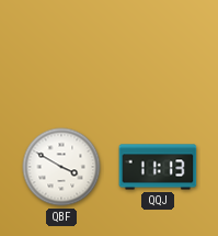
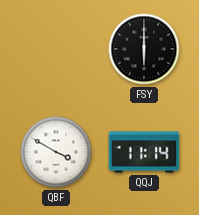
FSY: none -> 6:00
QQJ: 11:13 -> 11:14
